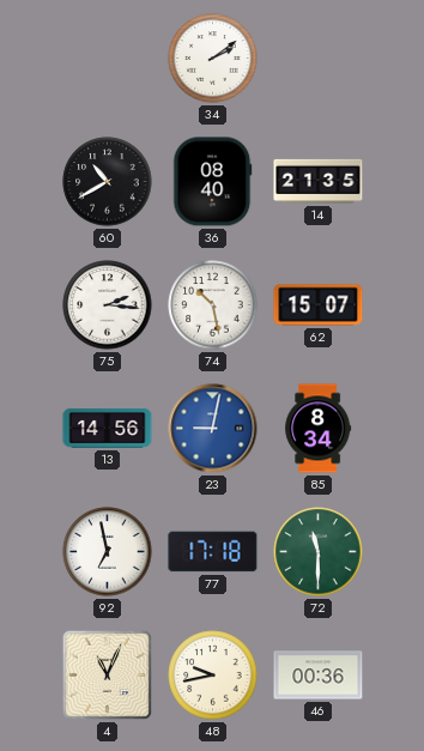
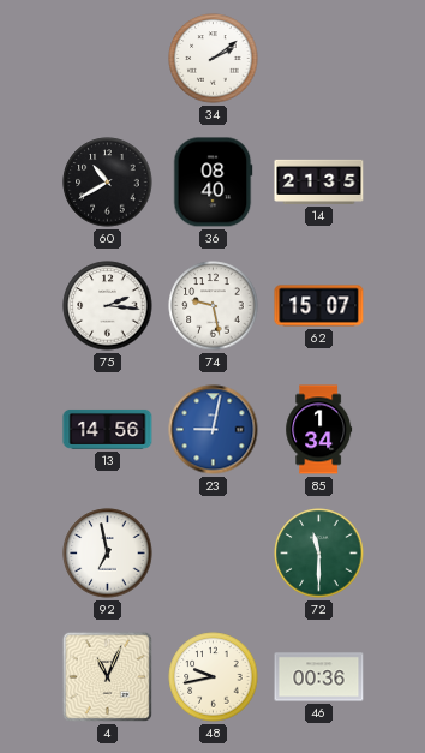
74: 10:28 -> 9:28
85: 8:34 -> 1:34
77: 17:18 -> none
